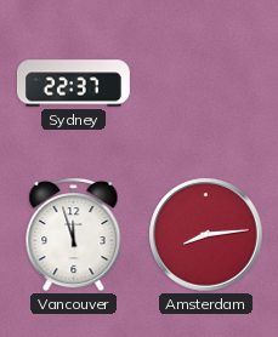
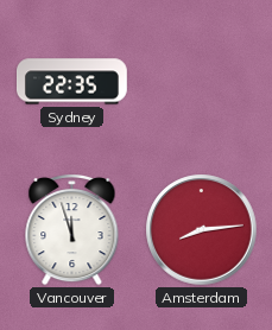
Sydney: 22:37 -> 22:35
